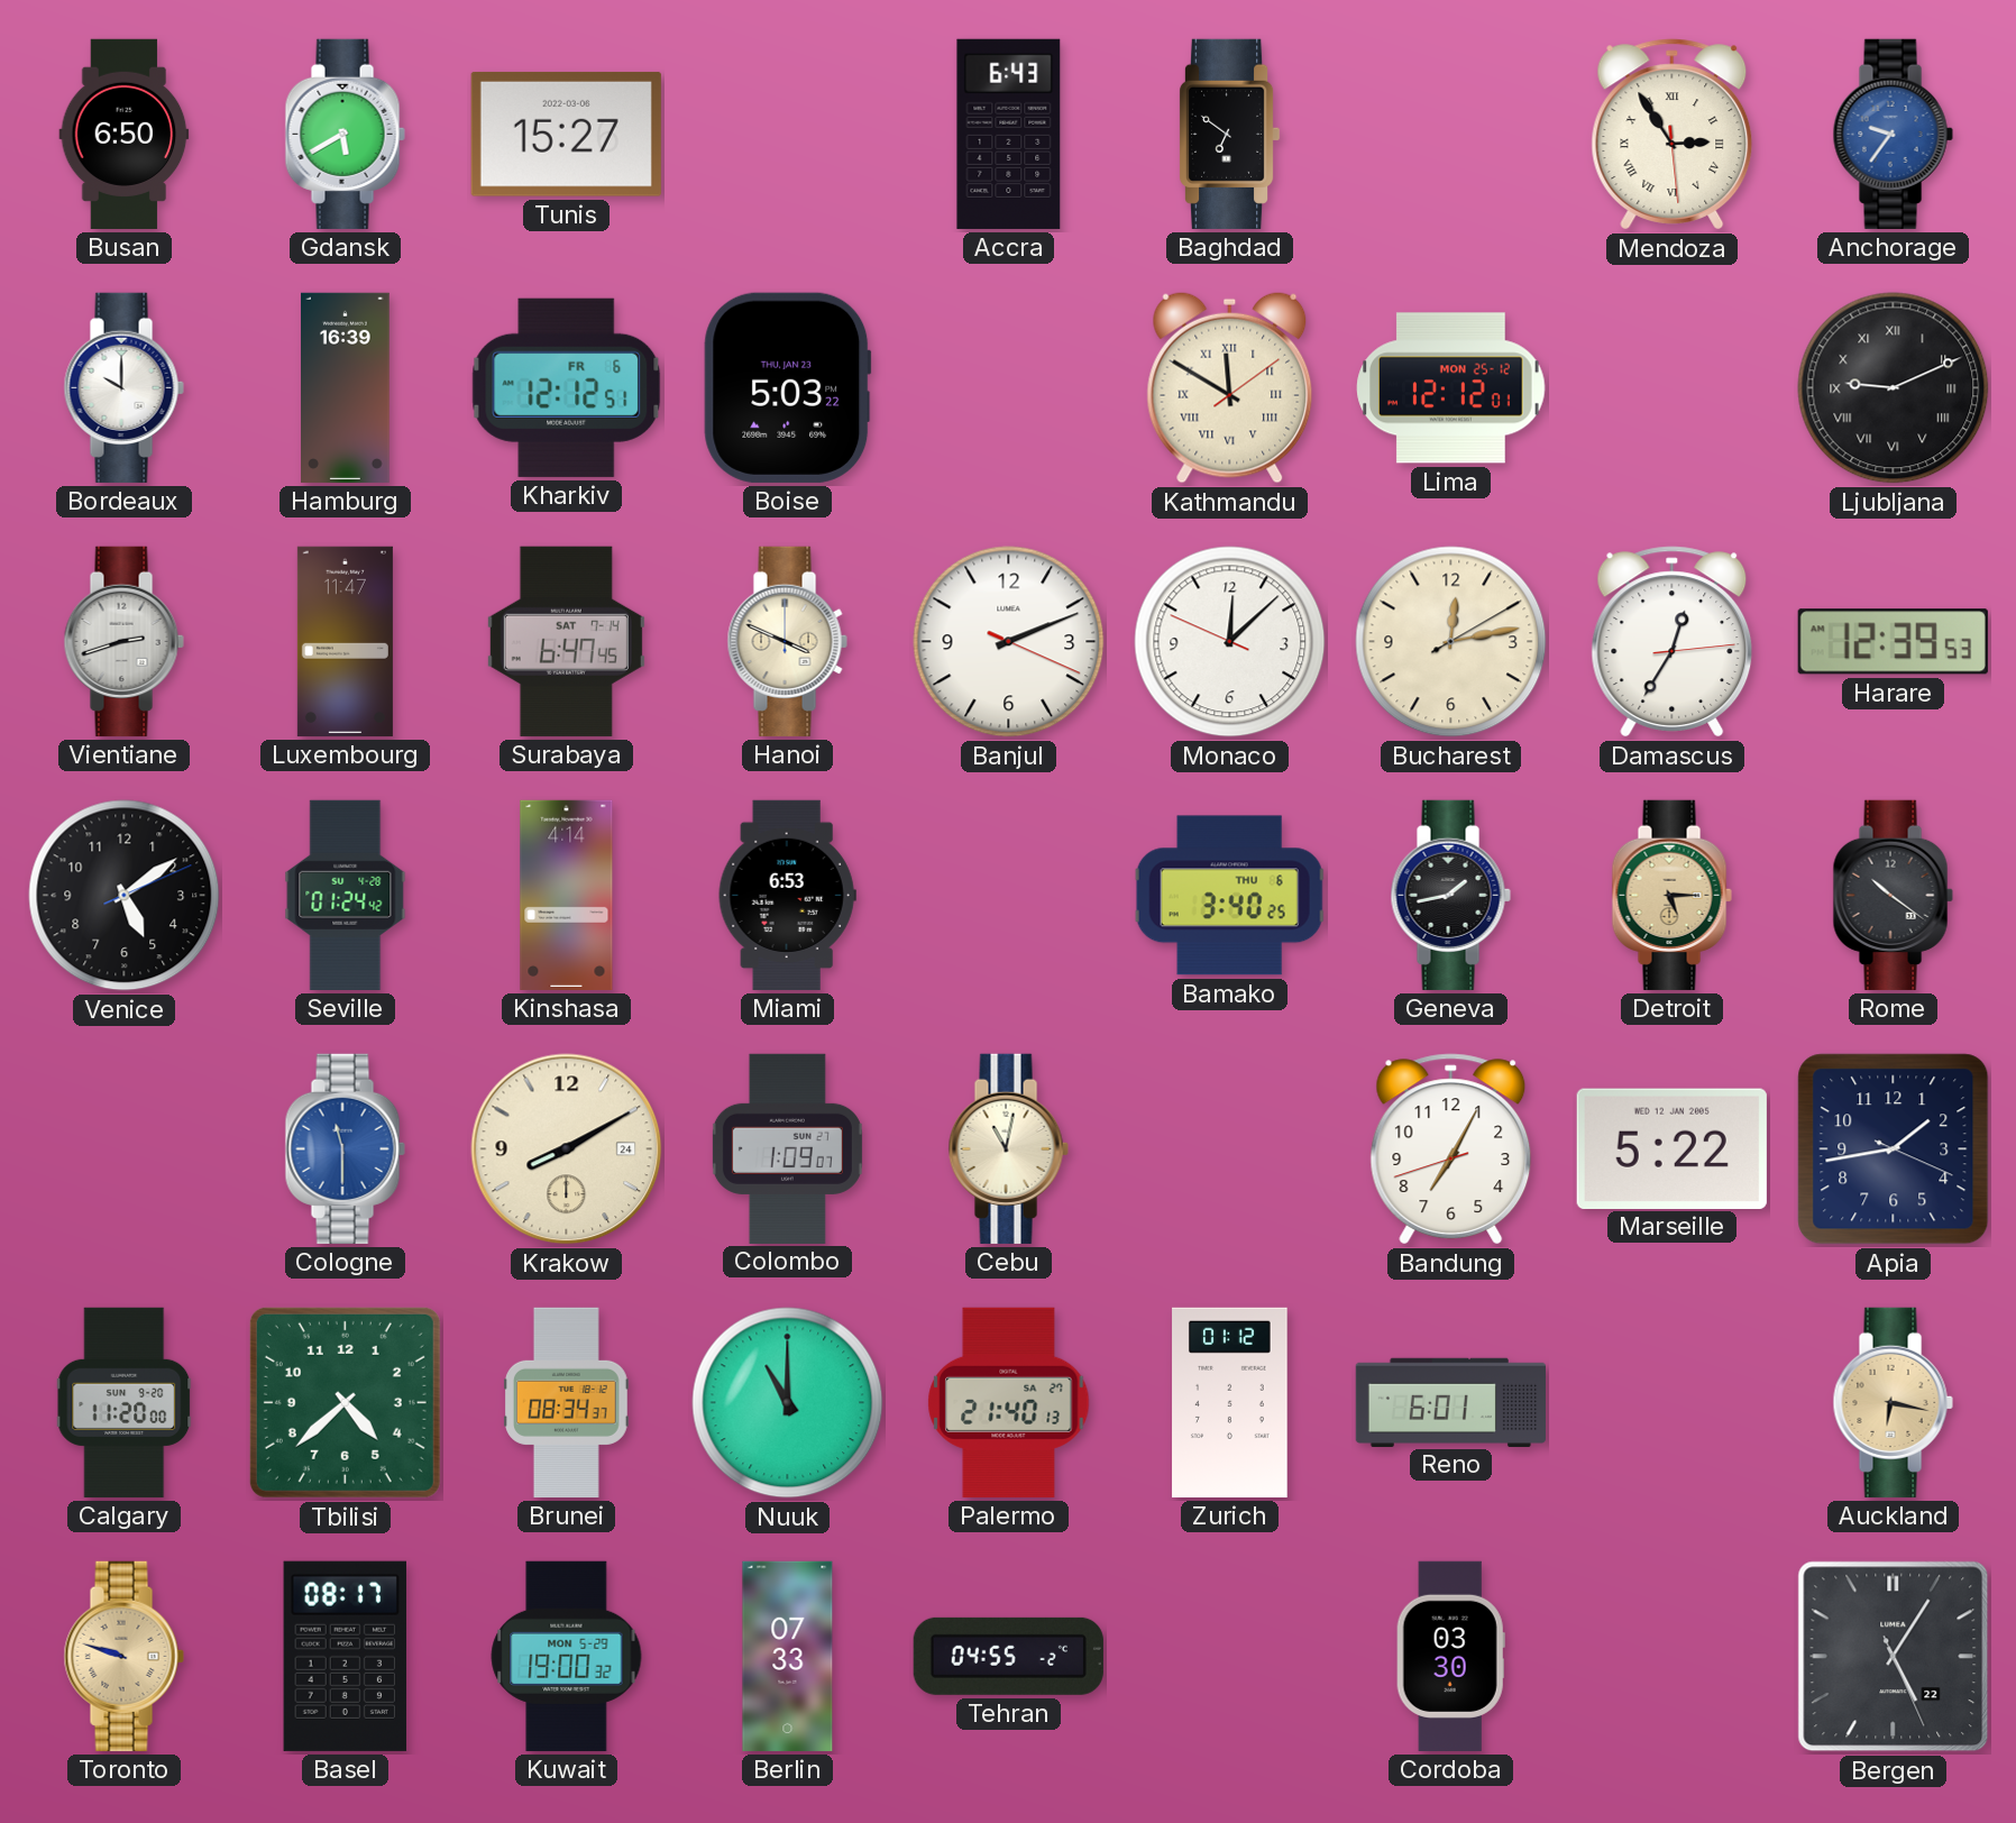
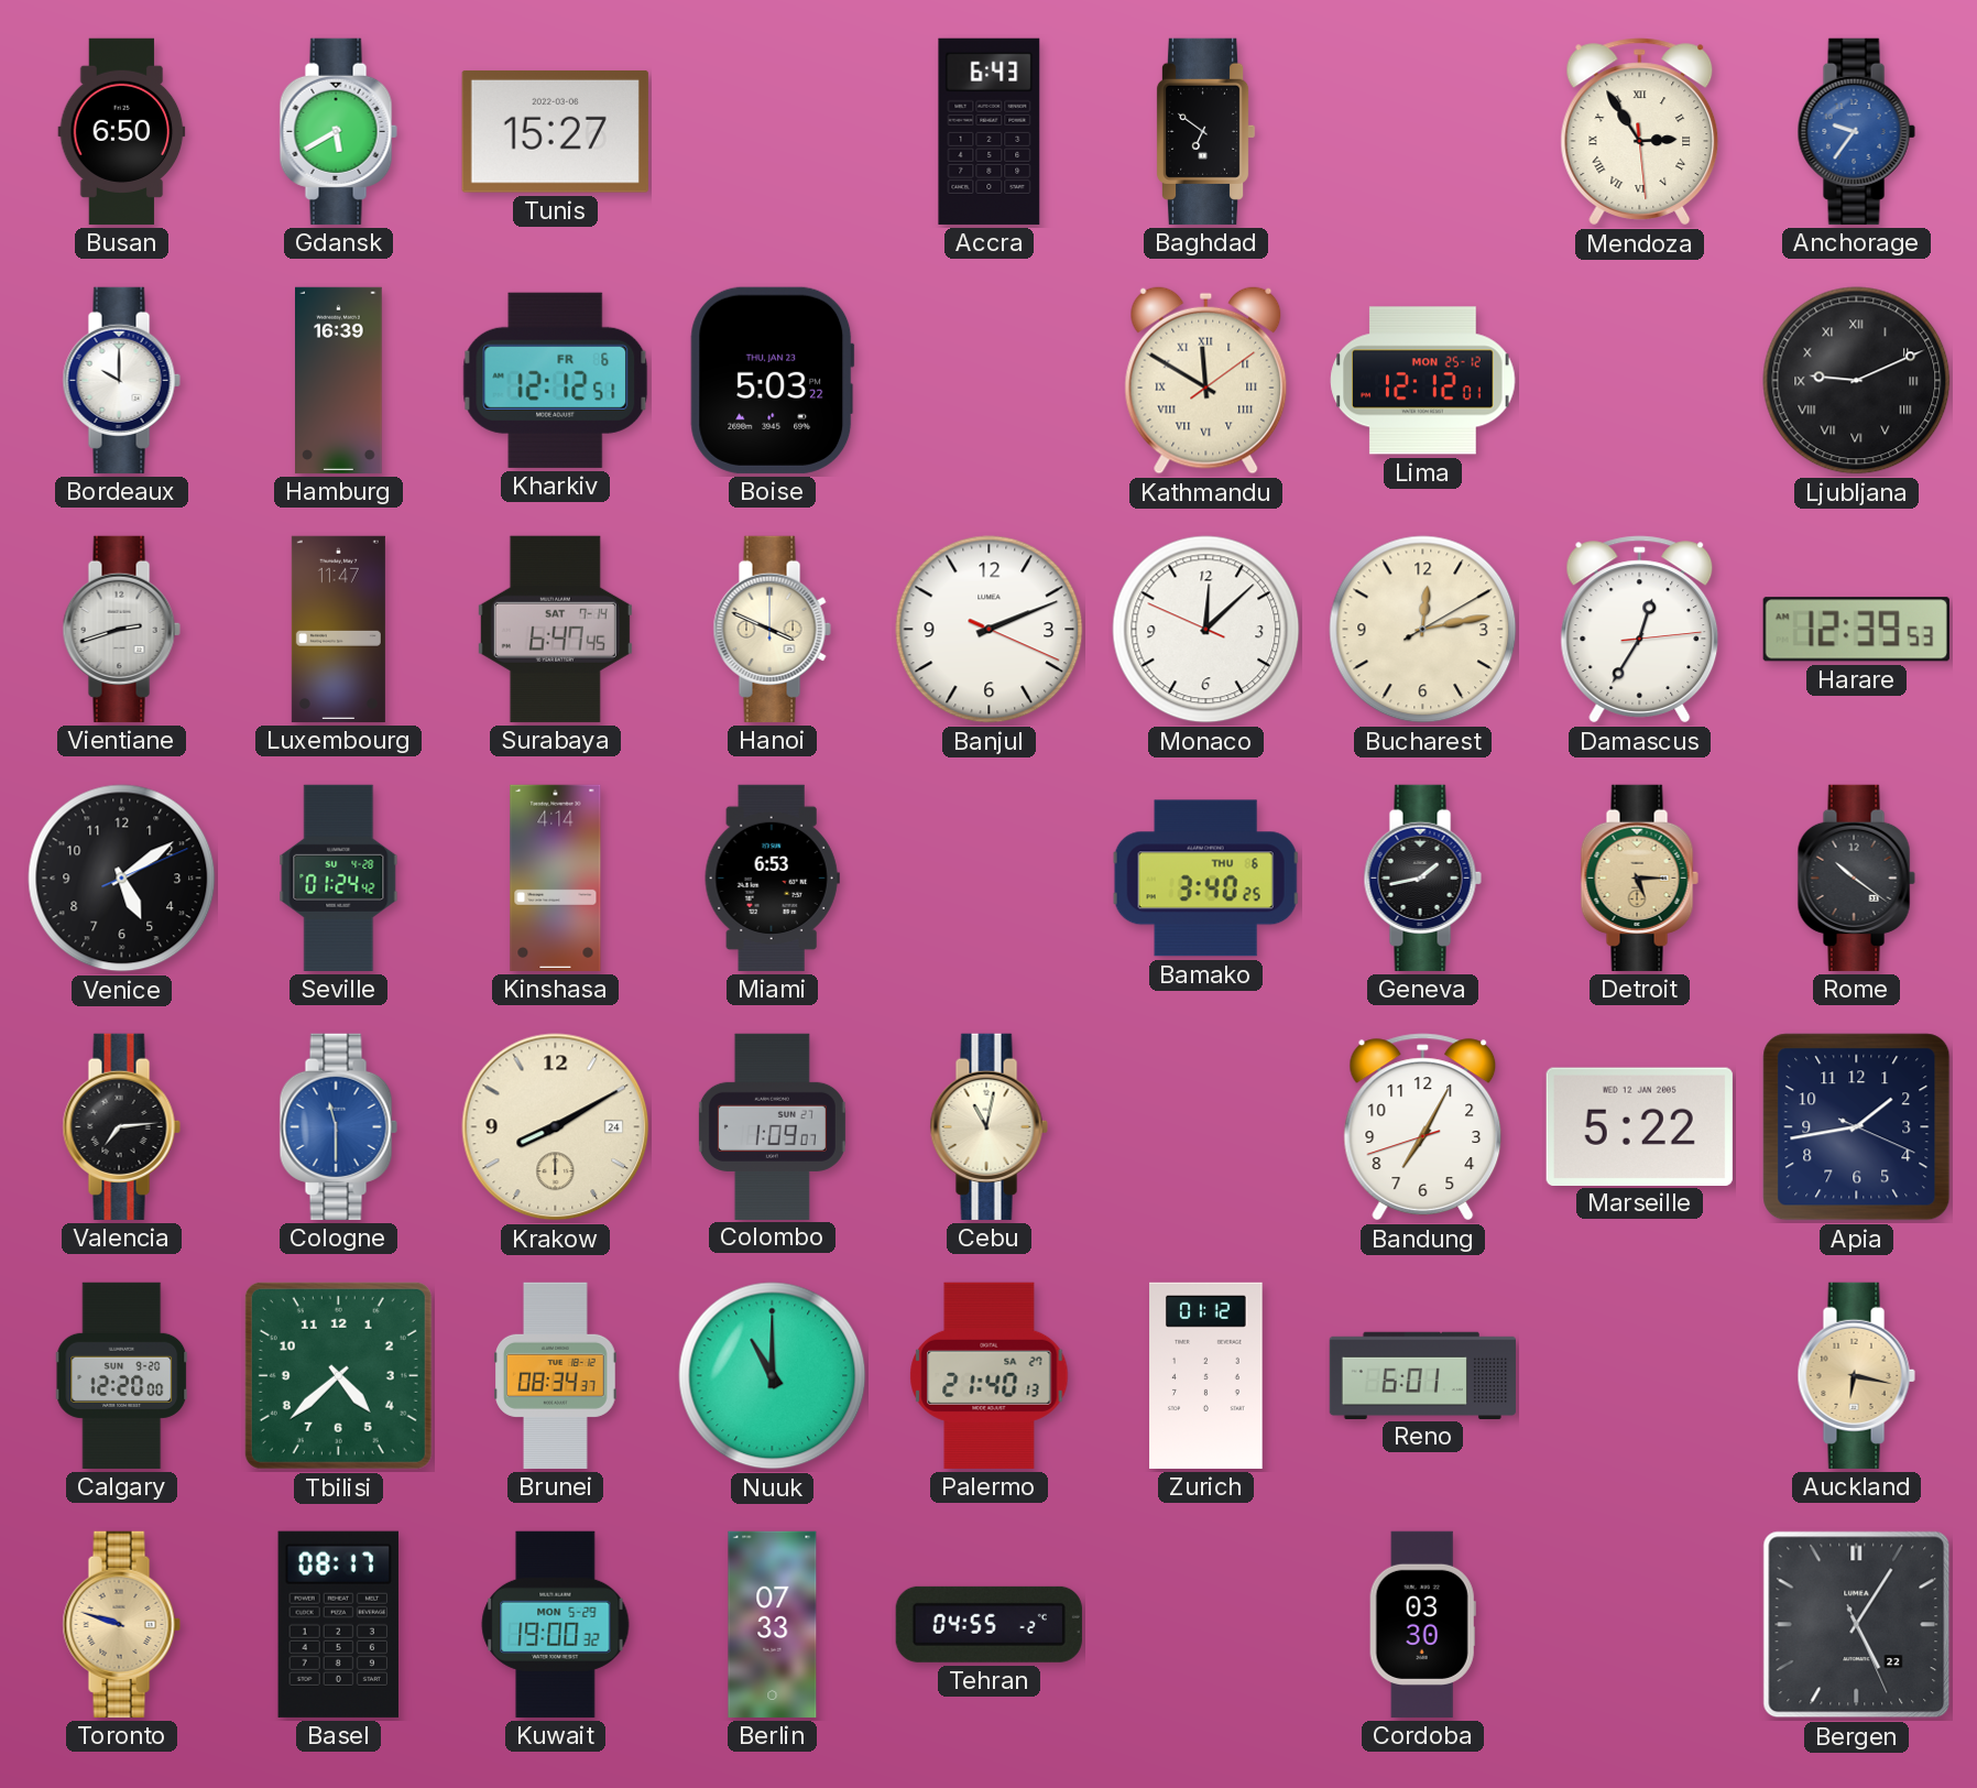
Valencia: none -> 7:14
Calgary: 11:20 -> 12:20
